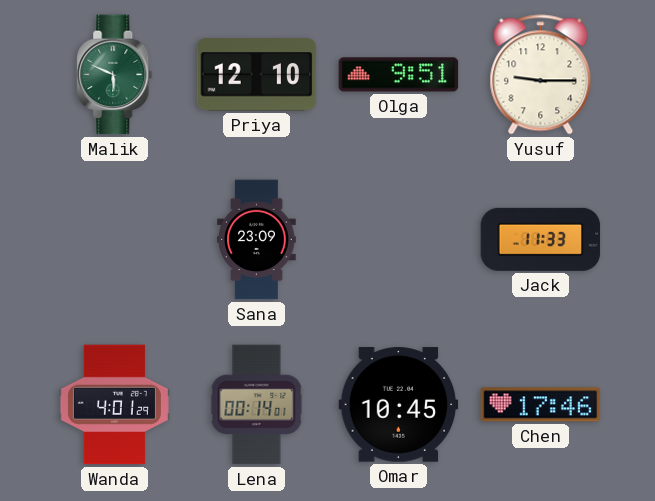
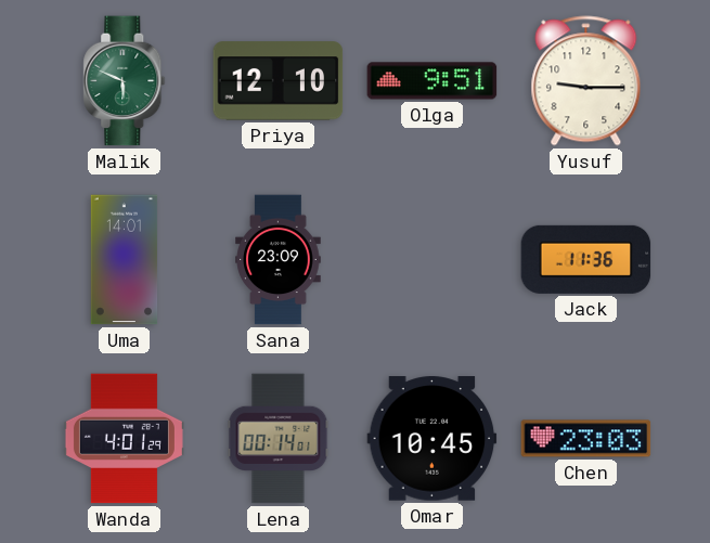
Uma: none -> 14:01
Jack: 11:33 -> 11:36
Chen: 17:46 -> 23:03
